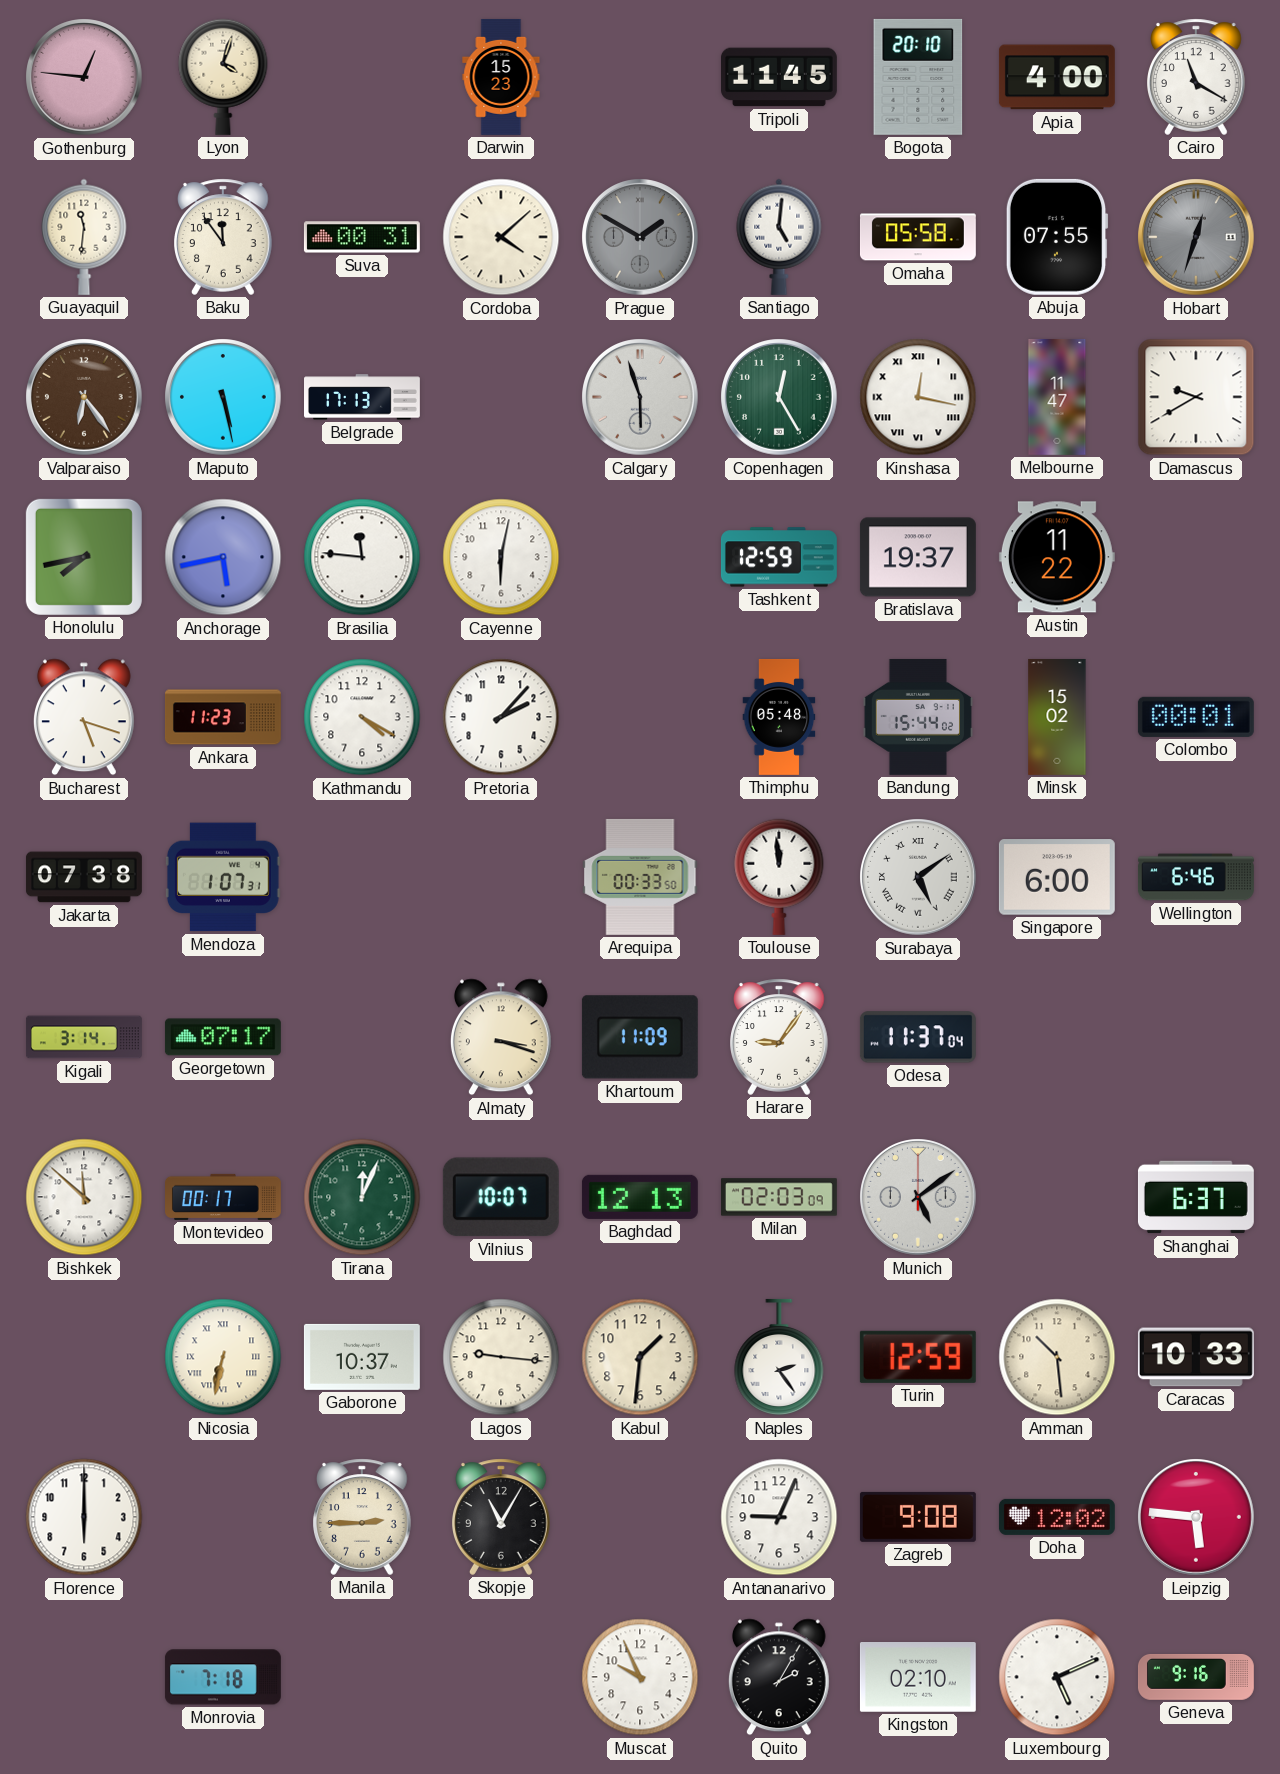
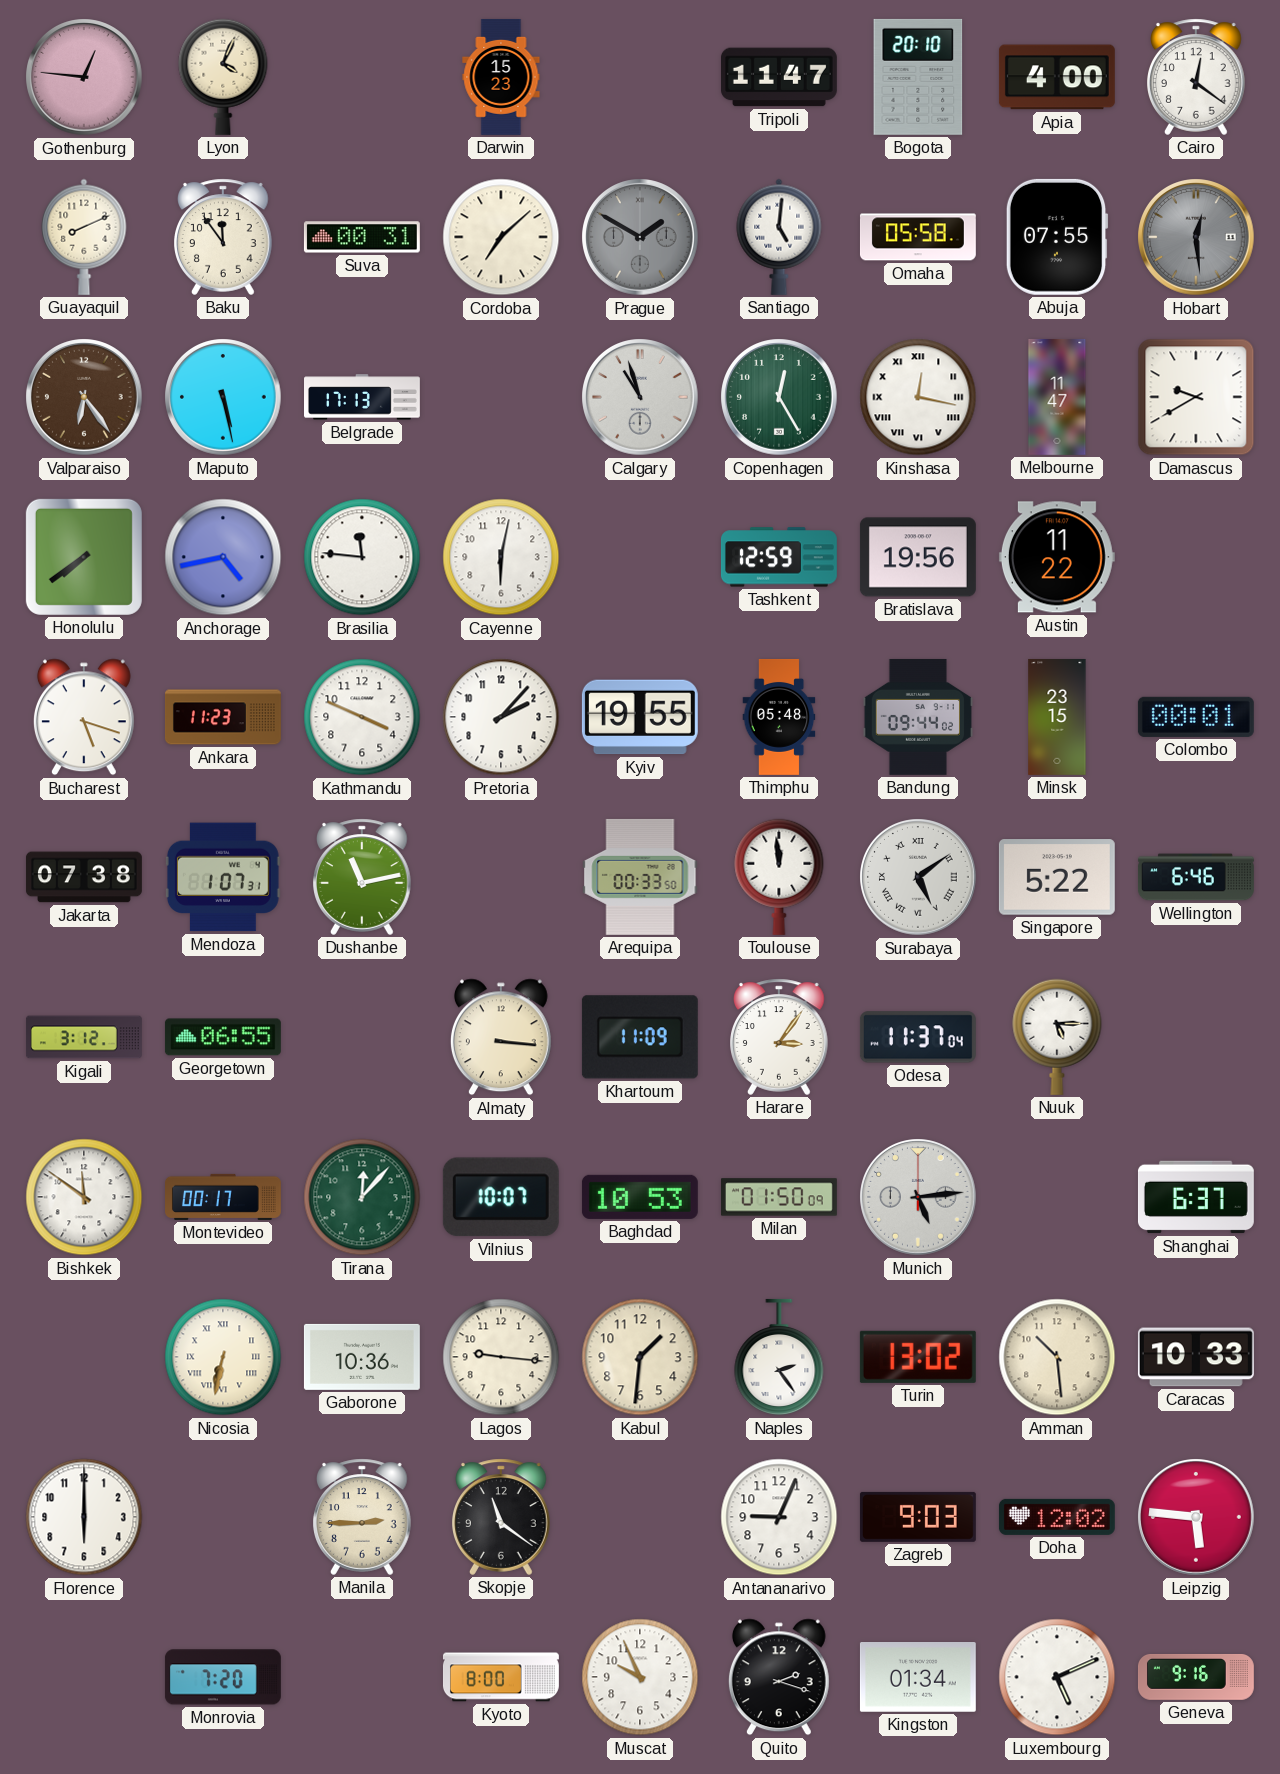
Lyon: 4:03 -> 4:04
Tripoli: 11:45 -> 11:47
Cairo: 11:20 -> 12:21
Guayaquil: 11:31 -> 8:11
Cordoba: 4:08 -> 7:08
Hobart: 12:33 -> 12:29
Calgary: 5:57 -> 10:57
Honolulu: 7:43 -> 7:39
Anchorage: 5:43 -> 4:43
Bratislava: 19:37 -> 19:56
Kathmandu: 4:20 -> 3:49
Kyiv: none -> 19:55
Bandung: 15:44 -> 09:44
Minsk: 15:02 -> 23:15
Dushanbe: none -> 11:13
Singapore: 6:00 -> 5:22
Kigali: 3:14 -> 3:12
Georgetown: 07:17 -> 06:55
Almaty: 3:18 -> 3:16
Harare: 9:06 -> 3:06
Nuuk: none -> 5:15
Bishkek: 11:52 -> 11:51
Tirana: 12:04 -> 12:07
Baghdad: 12:13 -> 10:53
Milan: 02:03 -> 01:50
Munich: 5:09 -> 5:14
Gaborone: 10:37 -> 10:36
Turin: 12:59 -> 13:02
Skopje: 11:05 -> 11:21
Zagreb: 9:08 -> 9:03
Monrovia: 7:18 -> 7:20
Kyoto: none -> 8:00
Quito: 2:05 -> 2:18
Kingston: 02:10 -> 01:34
